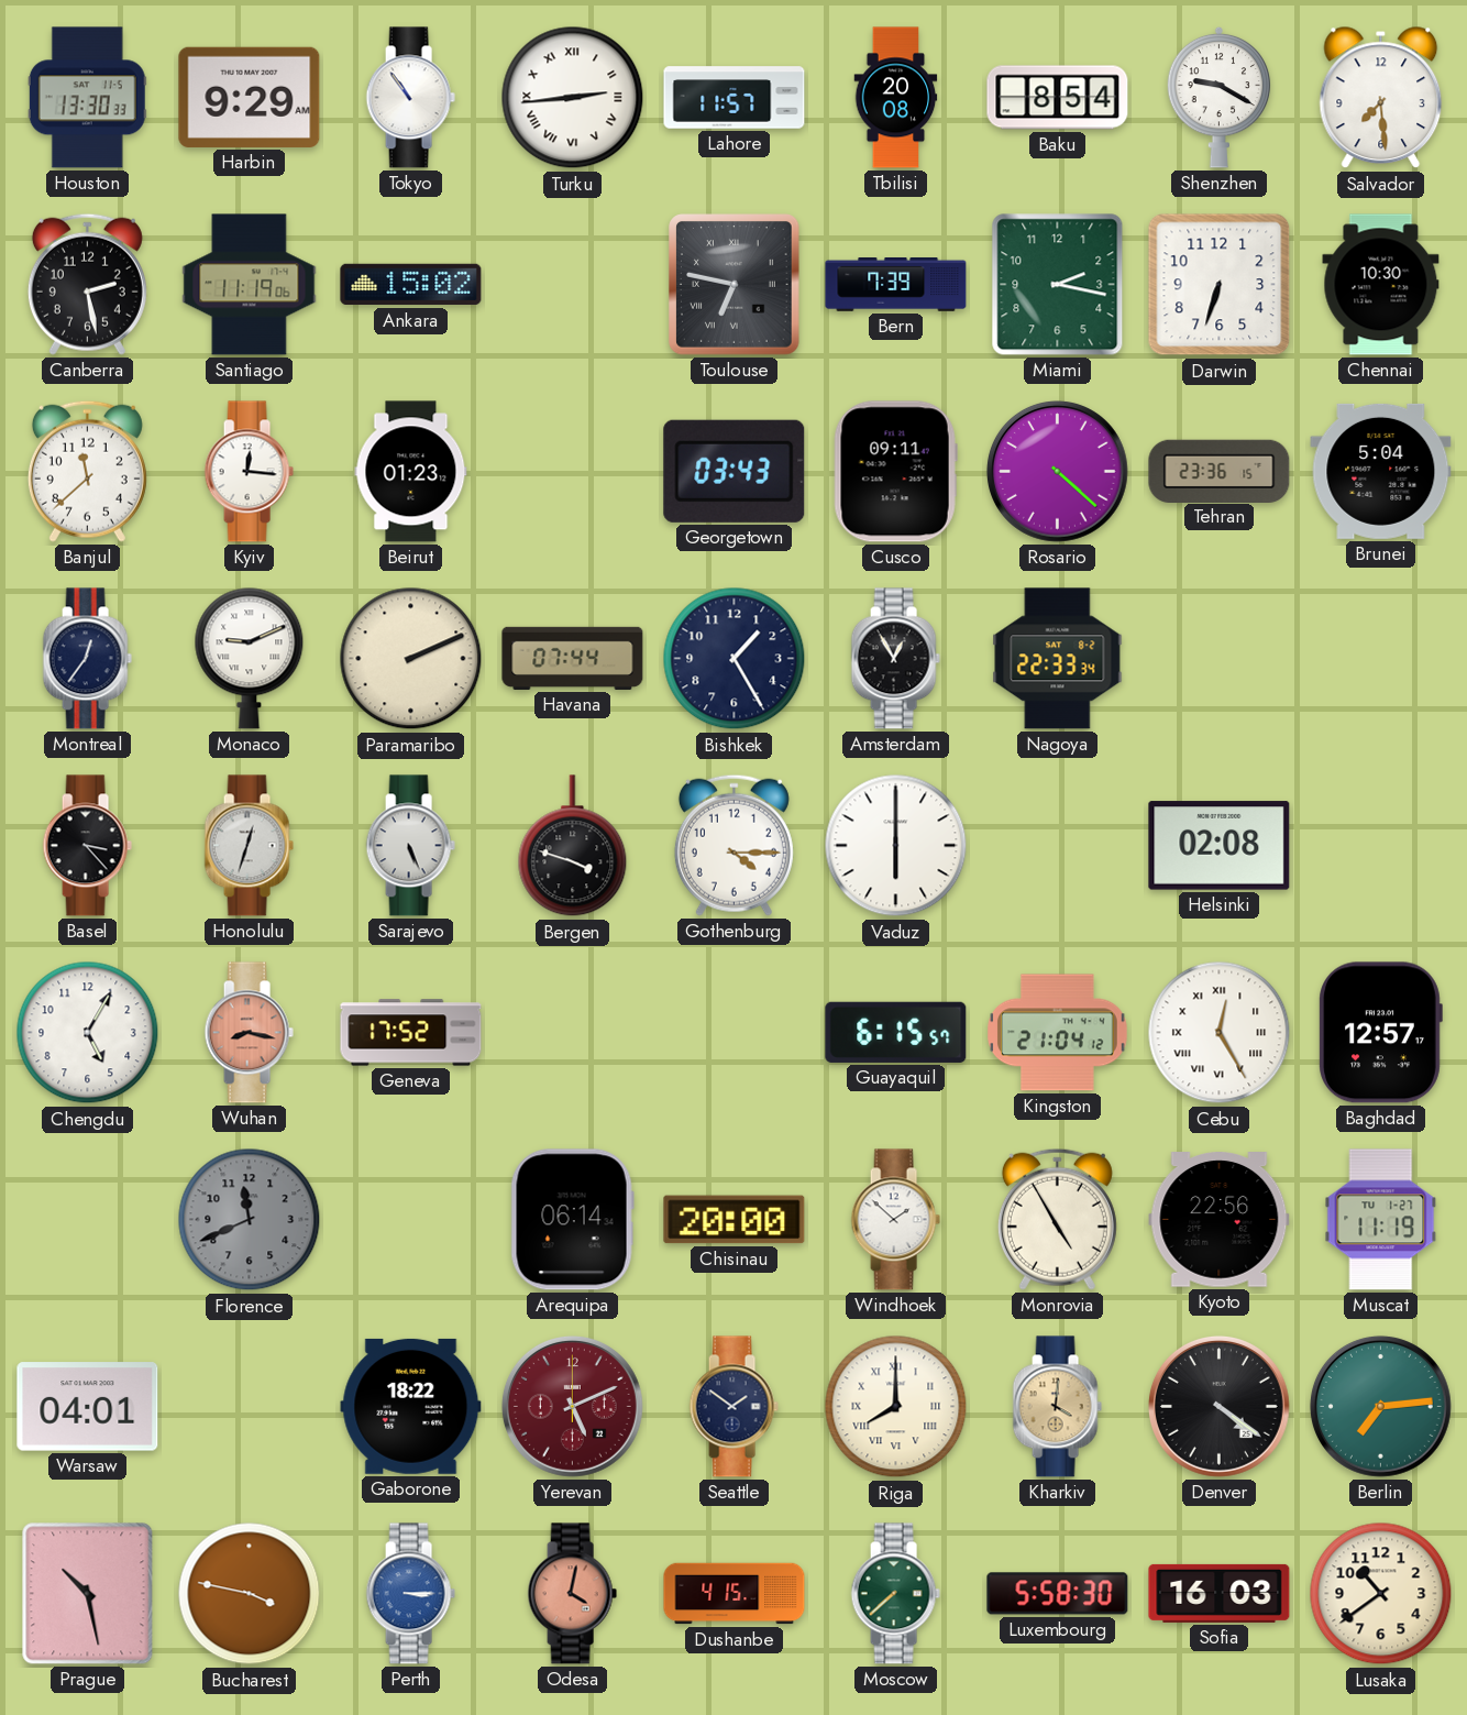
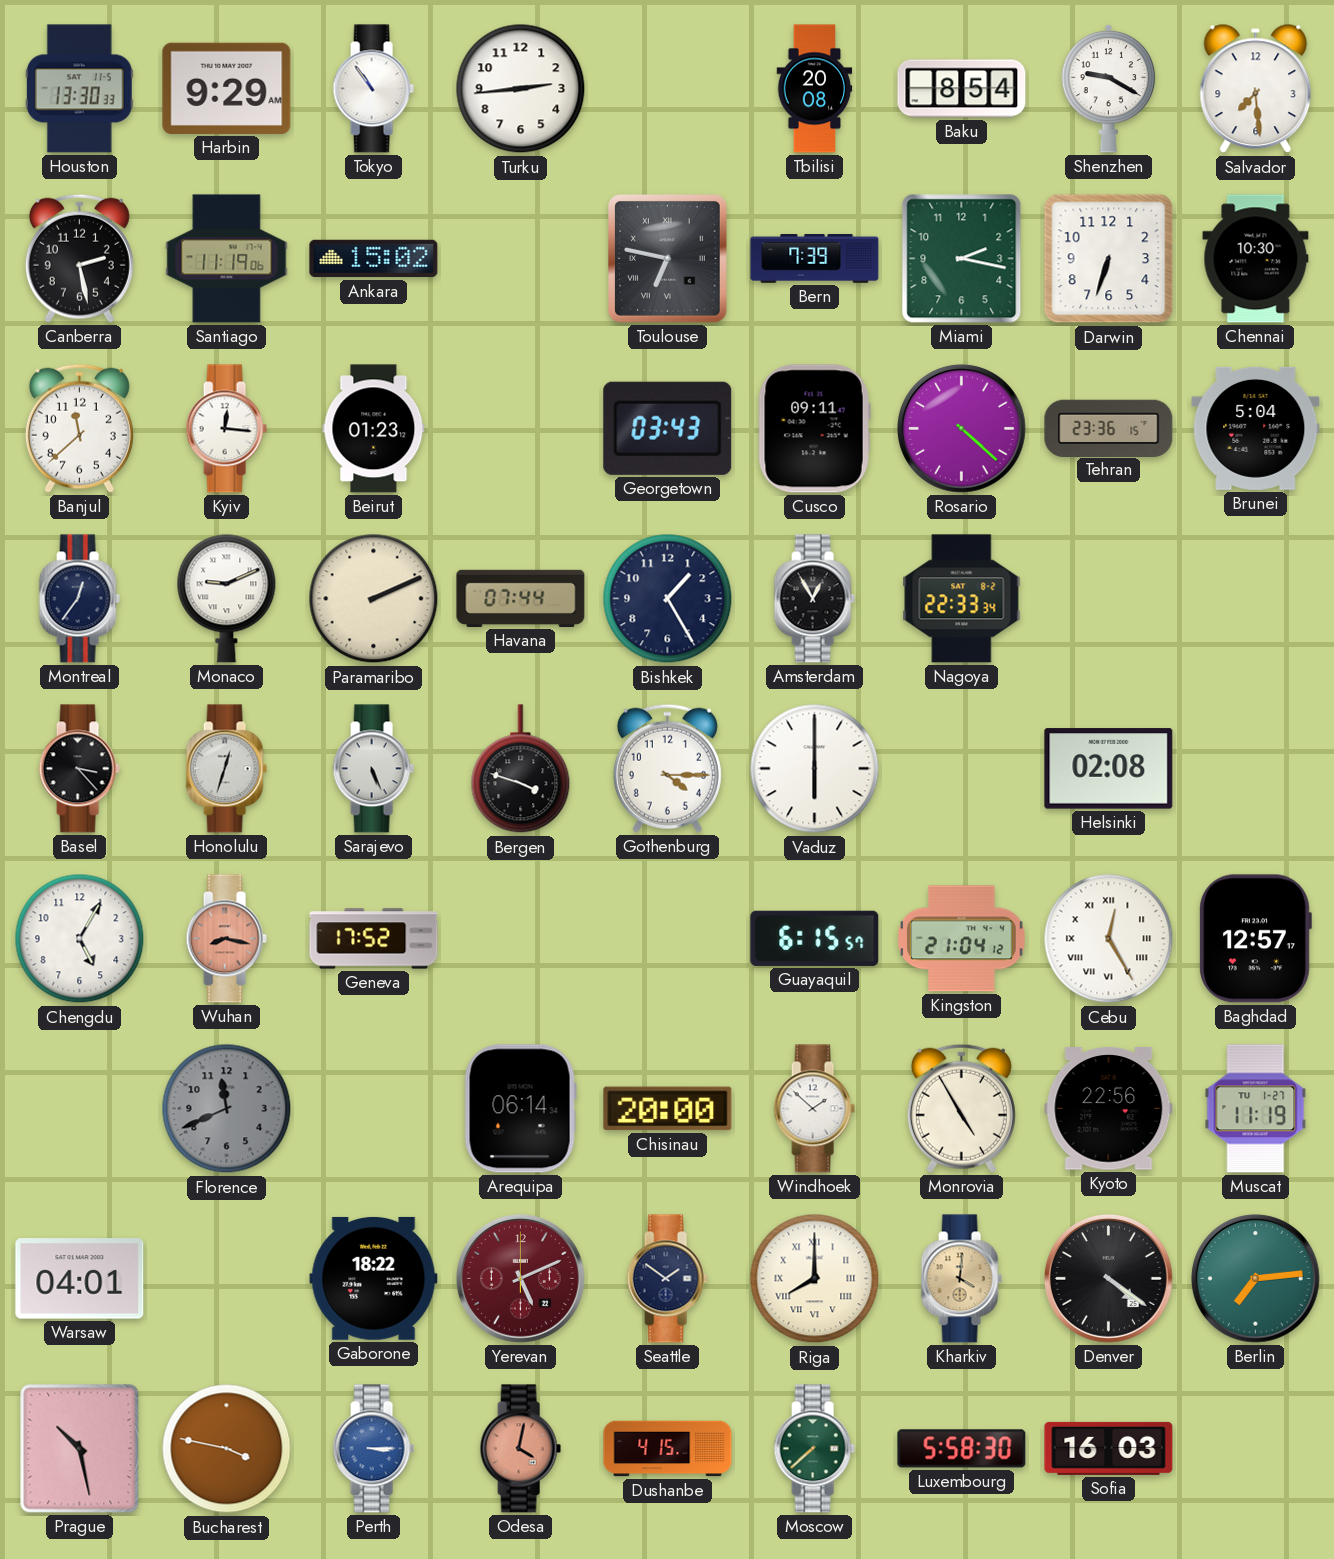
Turku numerals: Roman -> Arabic
Lahore: 11:57 -> none
Lusaka: 10:39 -> none
